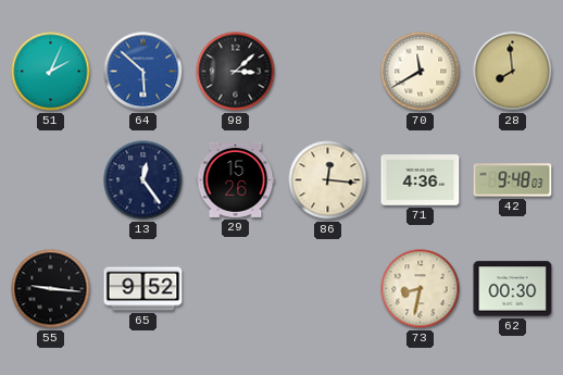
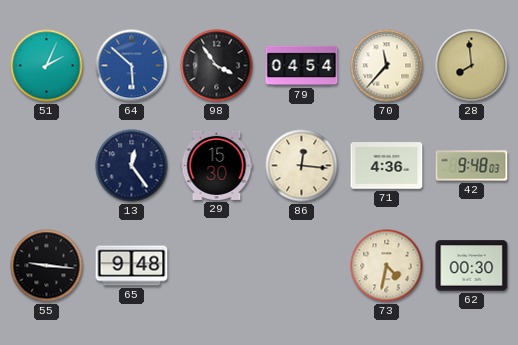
98: 3:08 -> 3:54
79: none -> 04:54
70: 11:40 -> 11:37
29: 15:26 -> 15:30
65: 9:52 -> 9:48
73: 8:32 -> 4:32
